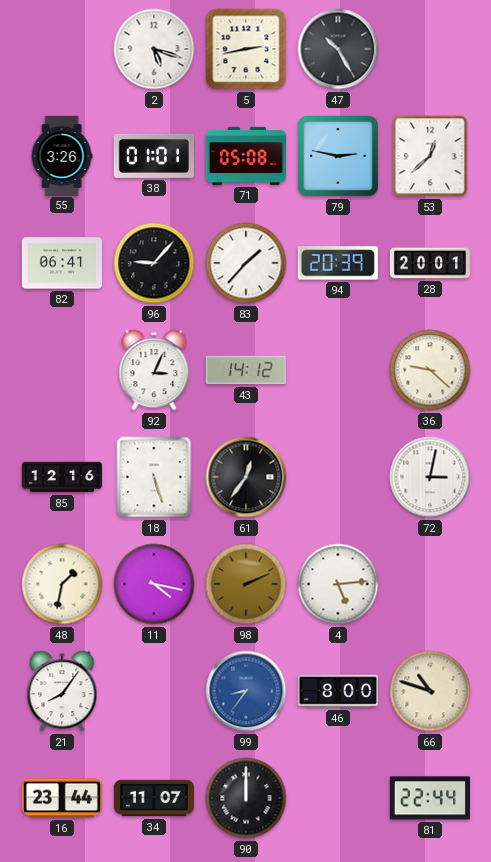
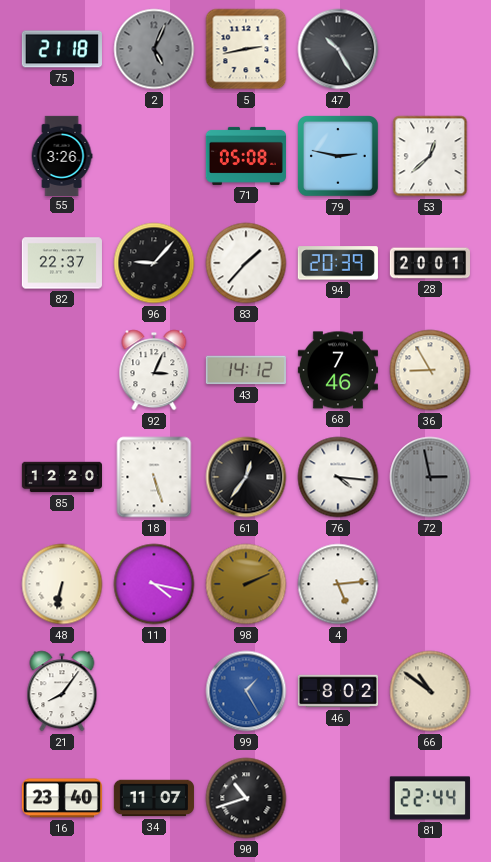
75: none -> 21:18
2: 5:18 -> 5:04
2 dial: white -> grey
38: 01:01 -> none
82: 06:41 -> 22:37
68: none -> 7:46
36: 9:22 -> 8:55
85: 12:16 -> 12:20
76: none -> 4:16
72: 3:02 -> 2:58
72 dial: white -> grey
48: 1:32 -> 6:32
99: 8:36 -> 1:25
46: 8:00 -> 8:02
66: 10:48 -> 10:51
16: 23:44 -> 23:40
90: 12:00 -> 10:42
